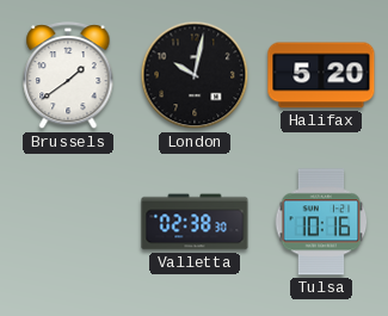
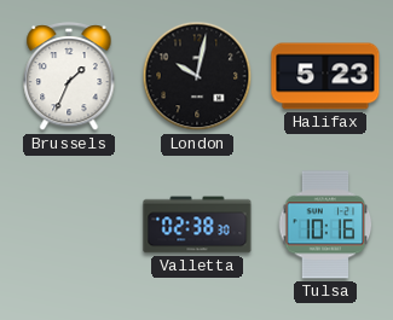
Brussels: 1:39 -> 1:34
Halifax: 5:20 -> 5:23
